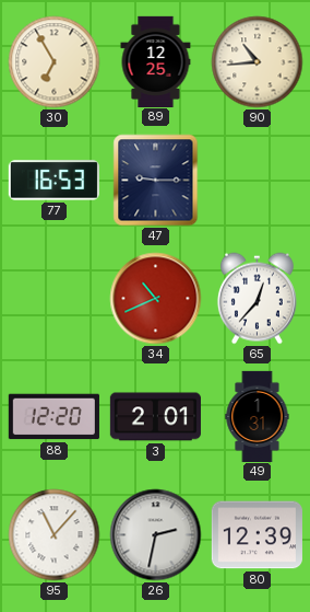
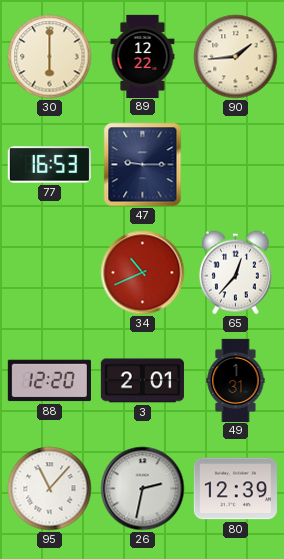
30: 6:55 -> 6:00
89: 12:25 -> 12:22
90: 10:44 -> 1:44
